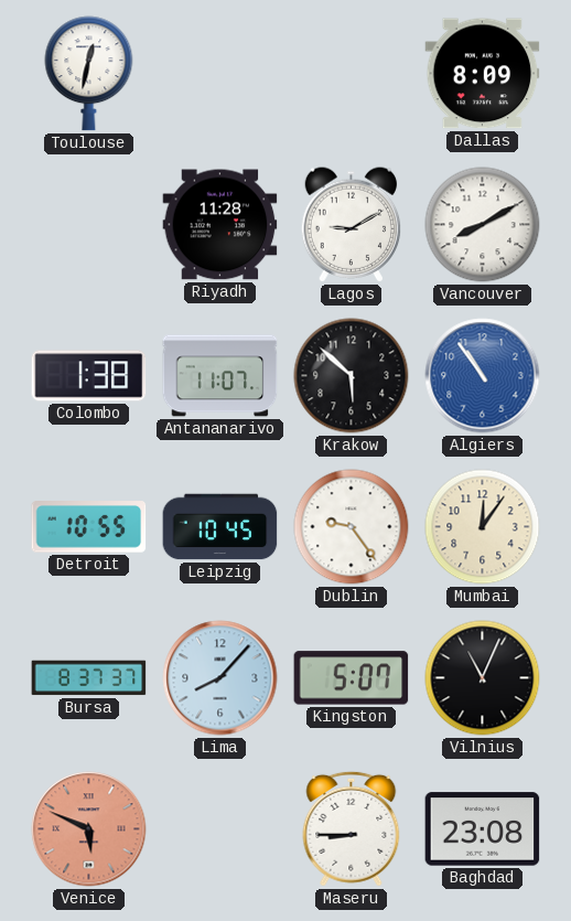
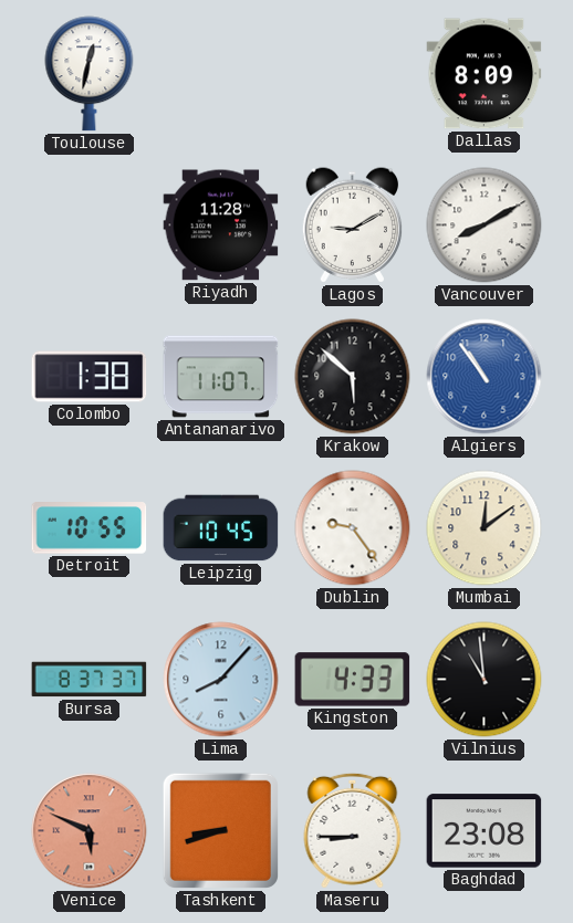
Mumbai: 12:06 -> 12:09
Kingston: 5:07 -> 4:33
Vilnius: 11:04 -> 10:59
Tashkent: none -> 8:42
